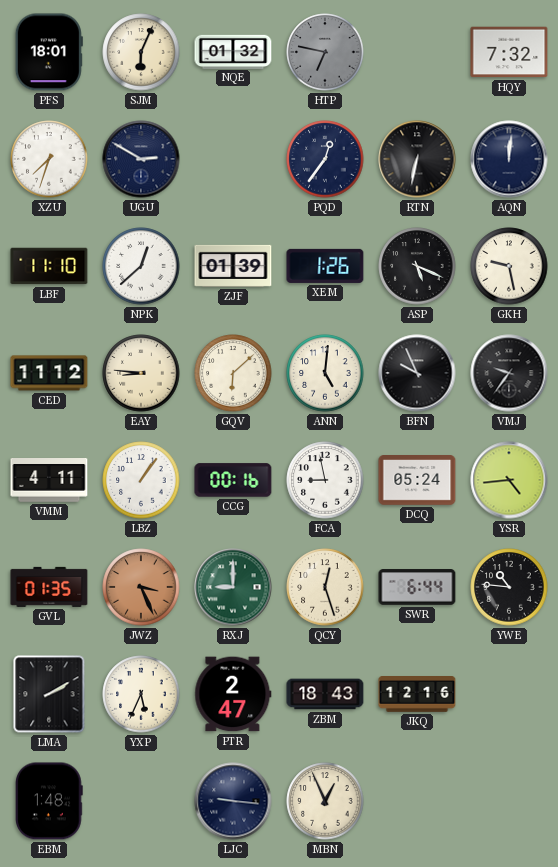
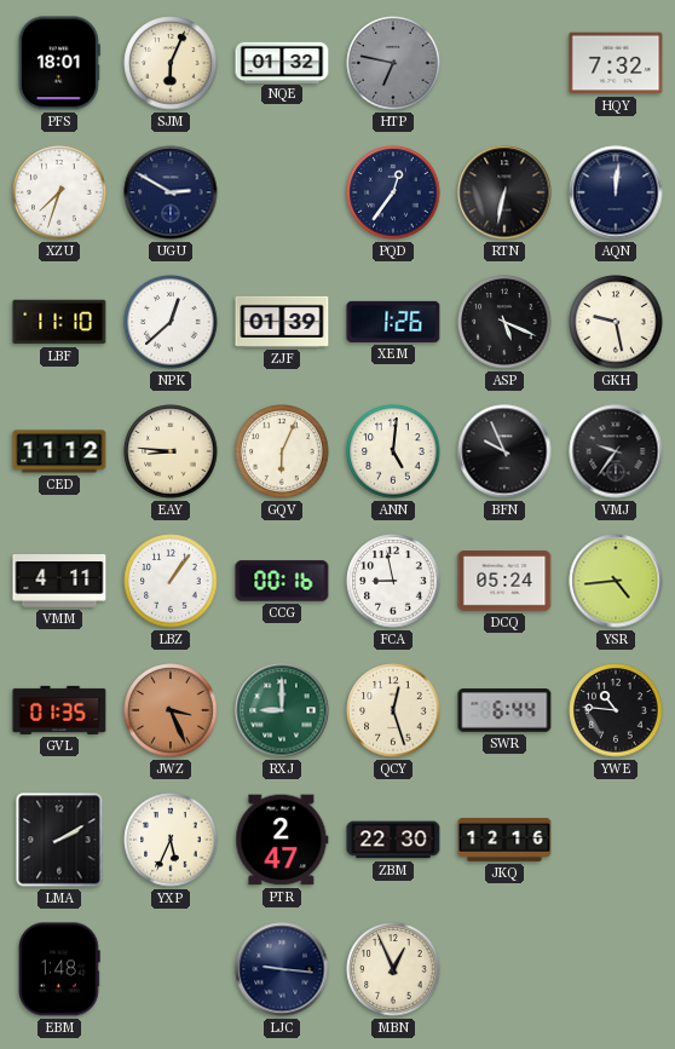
GQV: 6:08 -> 6:04
ZBM: 18:43 -> 22:30
